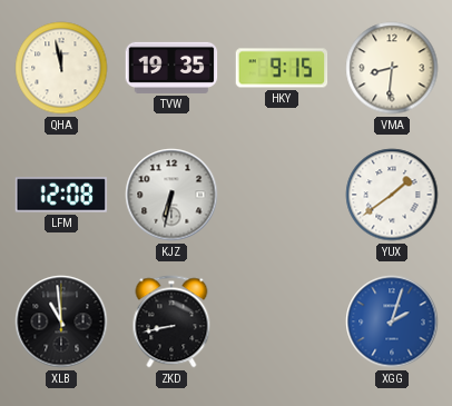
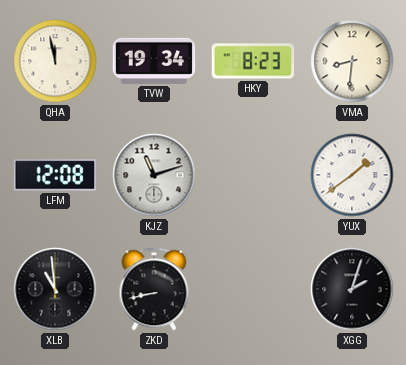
TVW: 19:35 -> 19:34
HKY: 9:15 -> 8:23
KJZ: 6:32 -> 11:12
XGG dial: blue -> black
